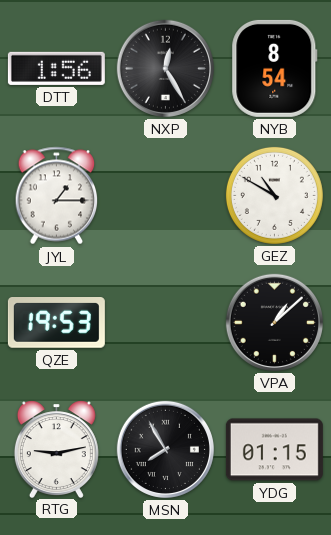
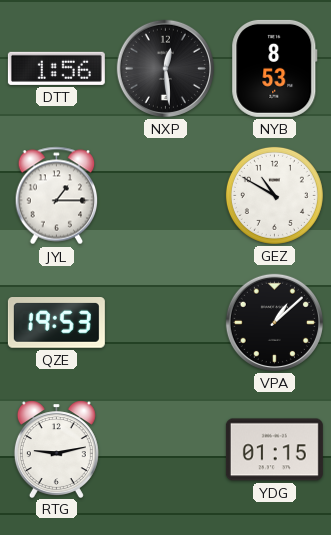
NXP: 12:25 -> 12:29
NYB: 8:54 -> 8:53
MSN: 7:55 -> none
